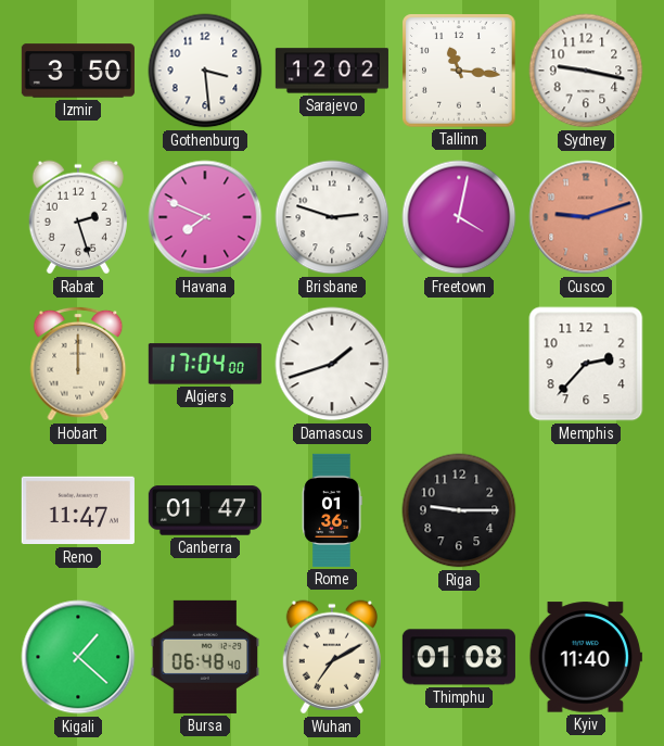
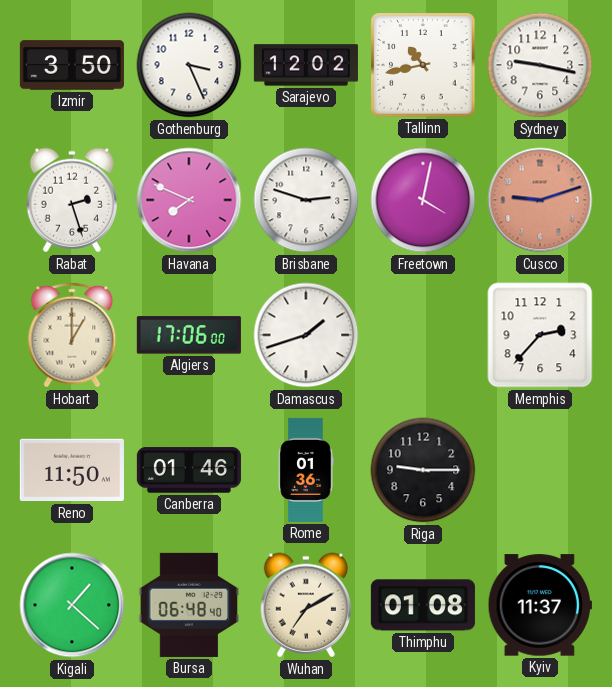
Gothenburg: 3:29 -> 3:26
Tallinn: 11:16 -> 10:43
Hobart: 12:00 -> 1:00
Algiers: 17:04 -> 17:06
Reno: 11:47 -> 11:50
Canberra: 01:47 -> 01:46
Kyiv: 11:40 -> 11:37
